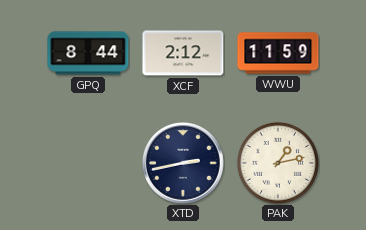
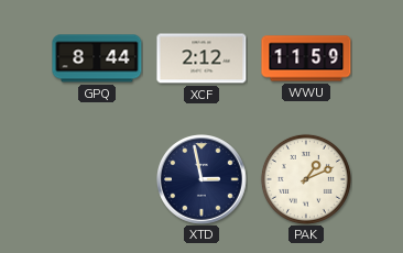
XTD: 2:43 -> 2:58
PAK: 1:13 -> 1:11
